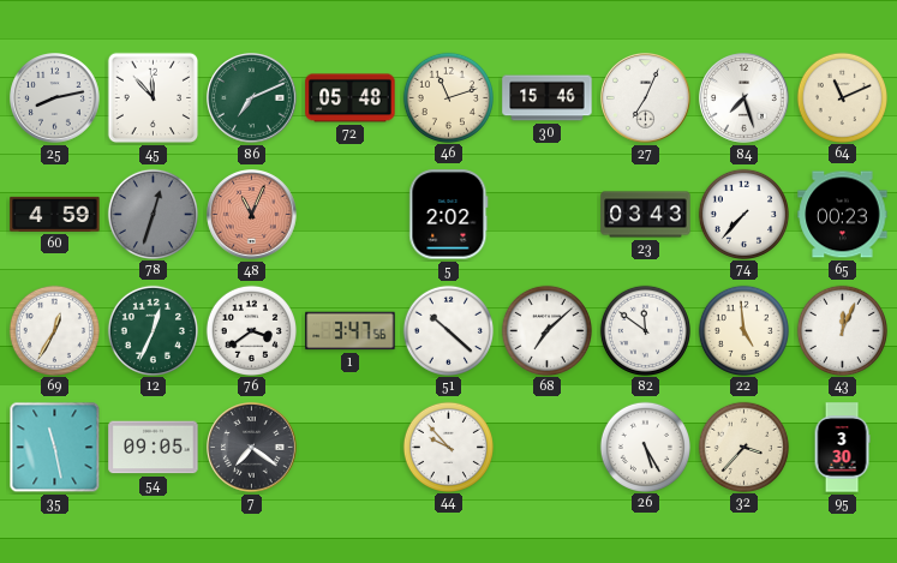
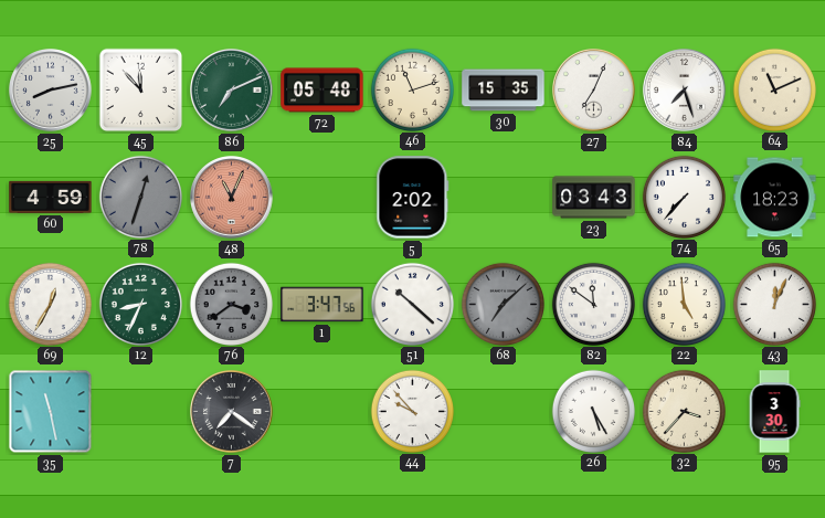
30: 15:46 -> 15:35
65: 00:23 -> 18:23
12: 12:34 -> 8:34
76 dial: white -> grey
68 dial: white -> grey
54: 09:05 -> none
